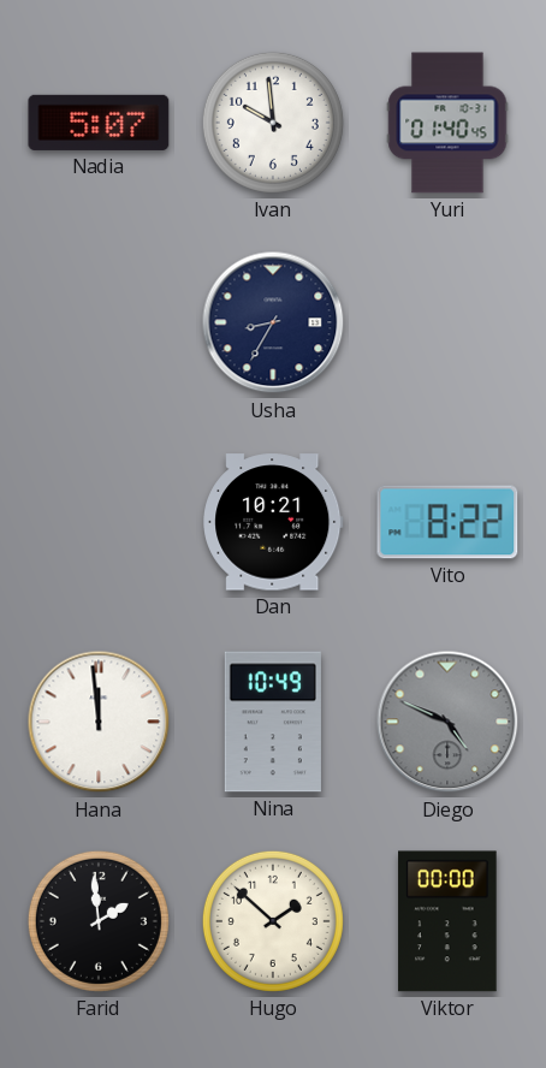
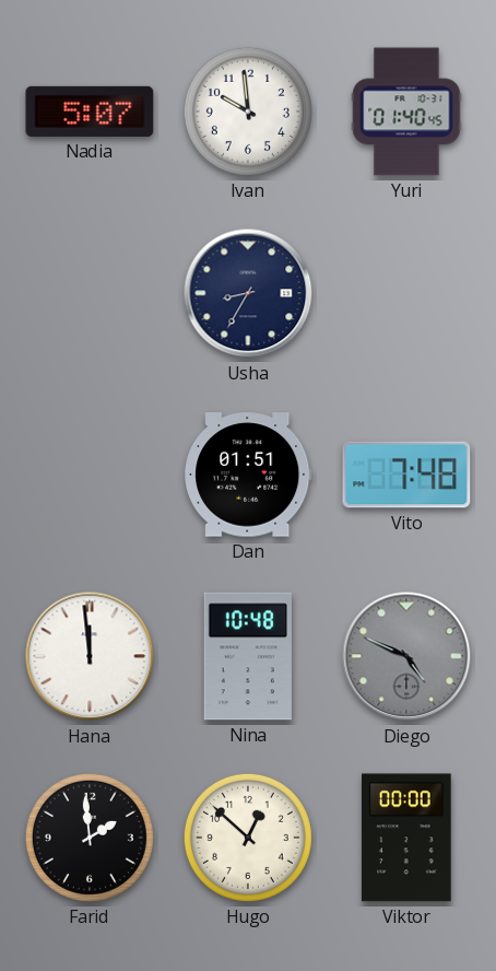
Dan: 10:21 -> 01:51
Vito: 8:22 -> 7:48
Nina: 10:49 -> 10:48
Hugo: 1:52 -> 12:52
